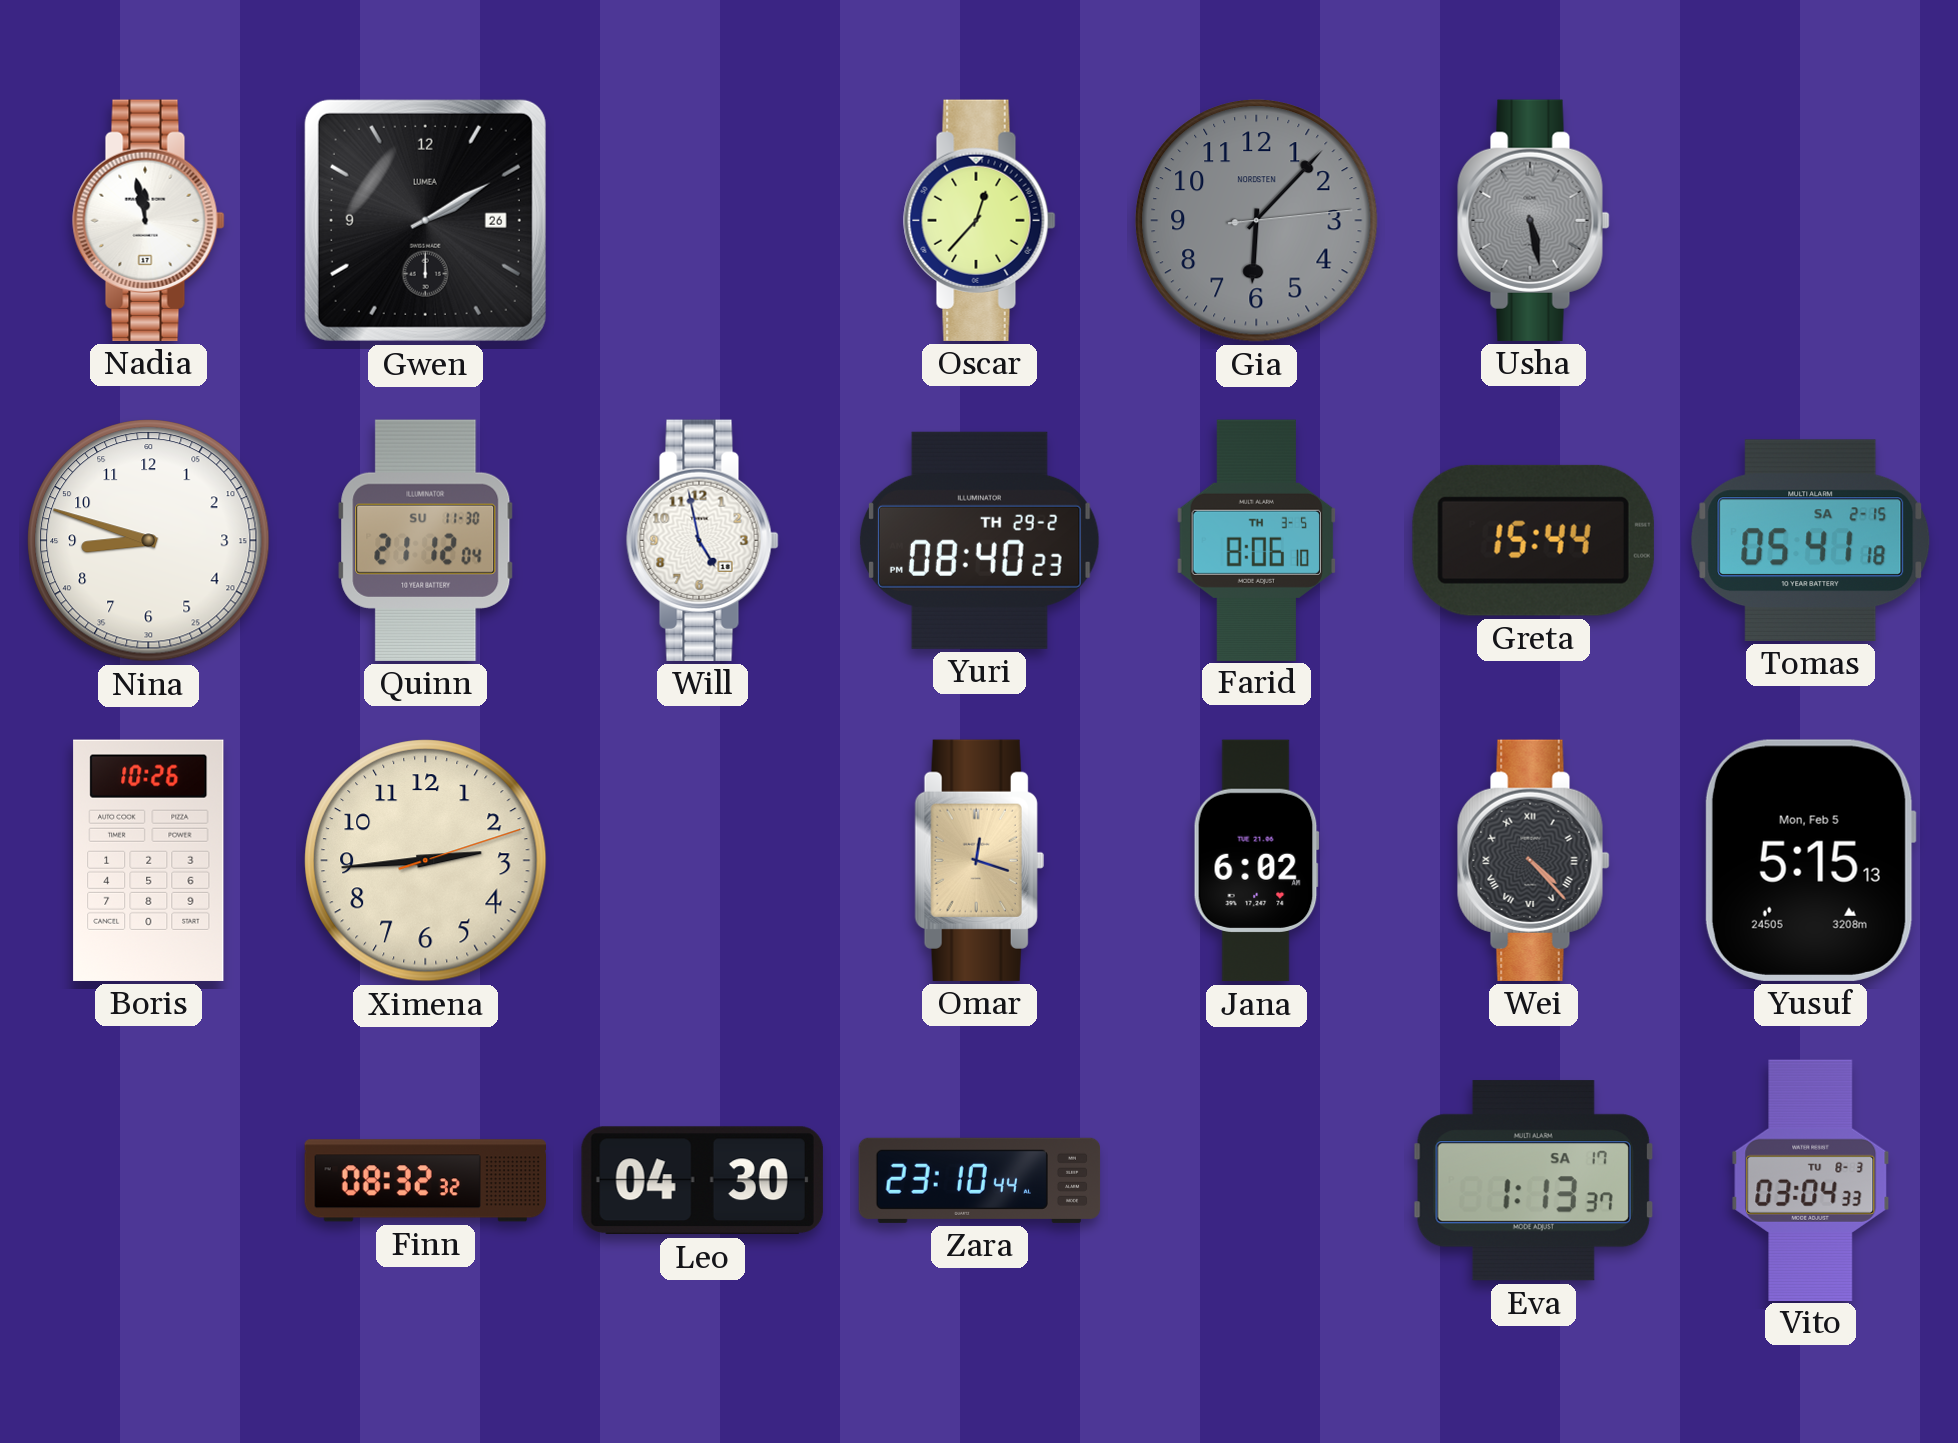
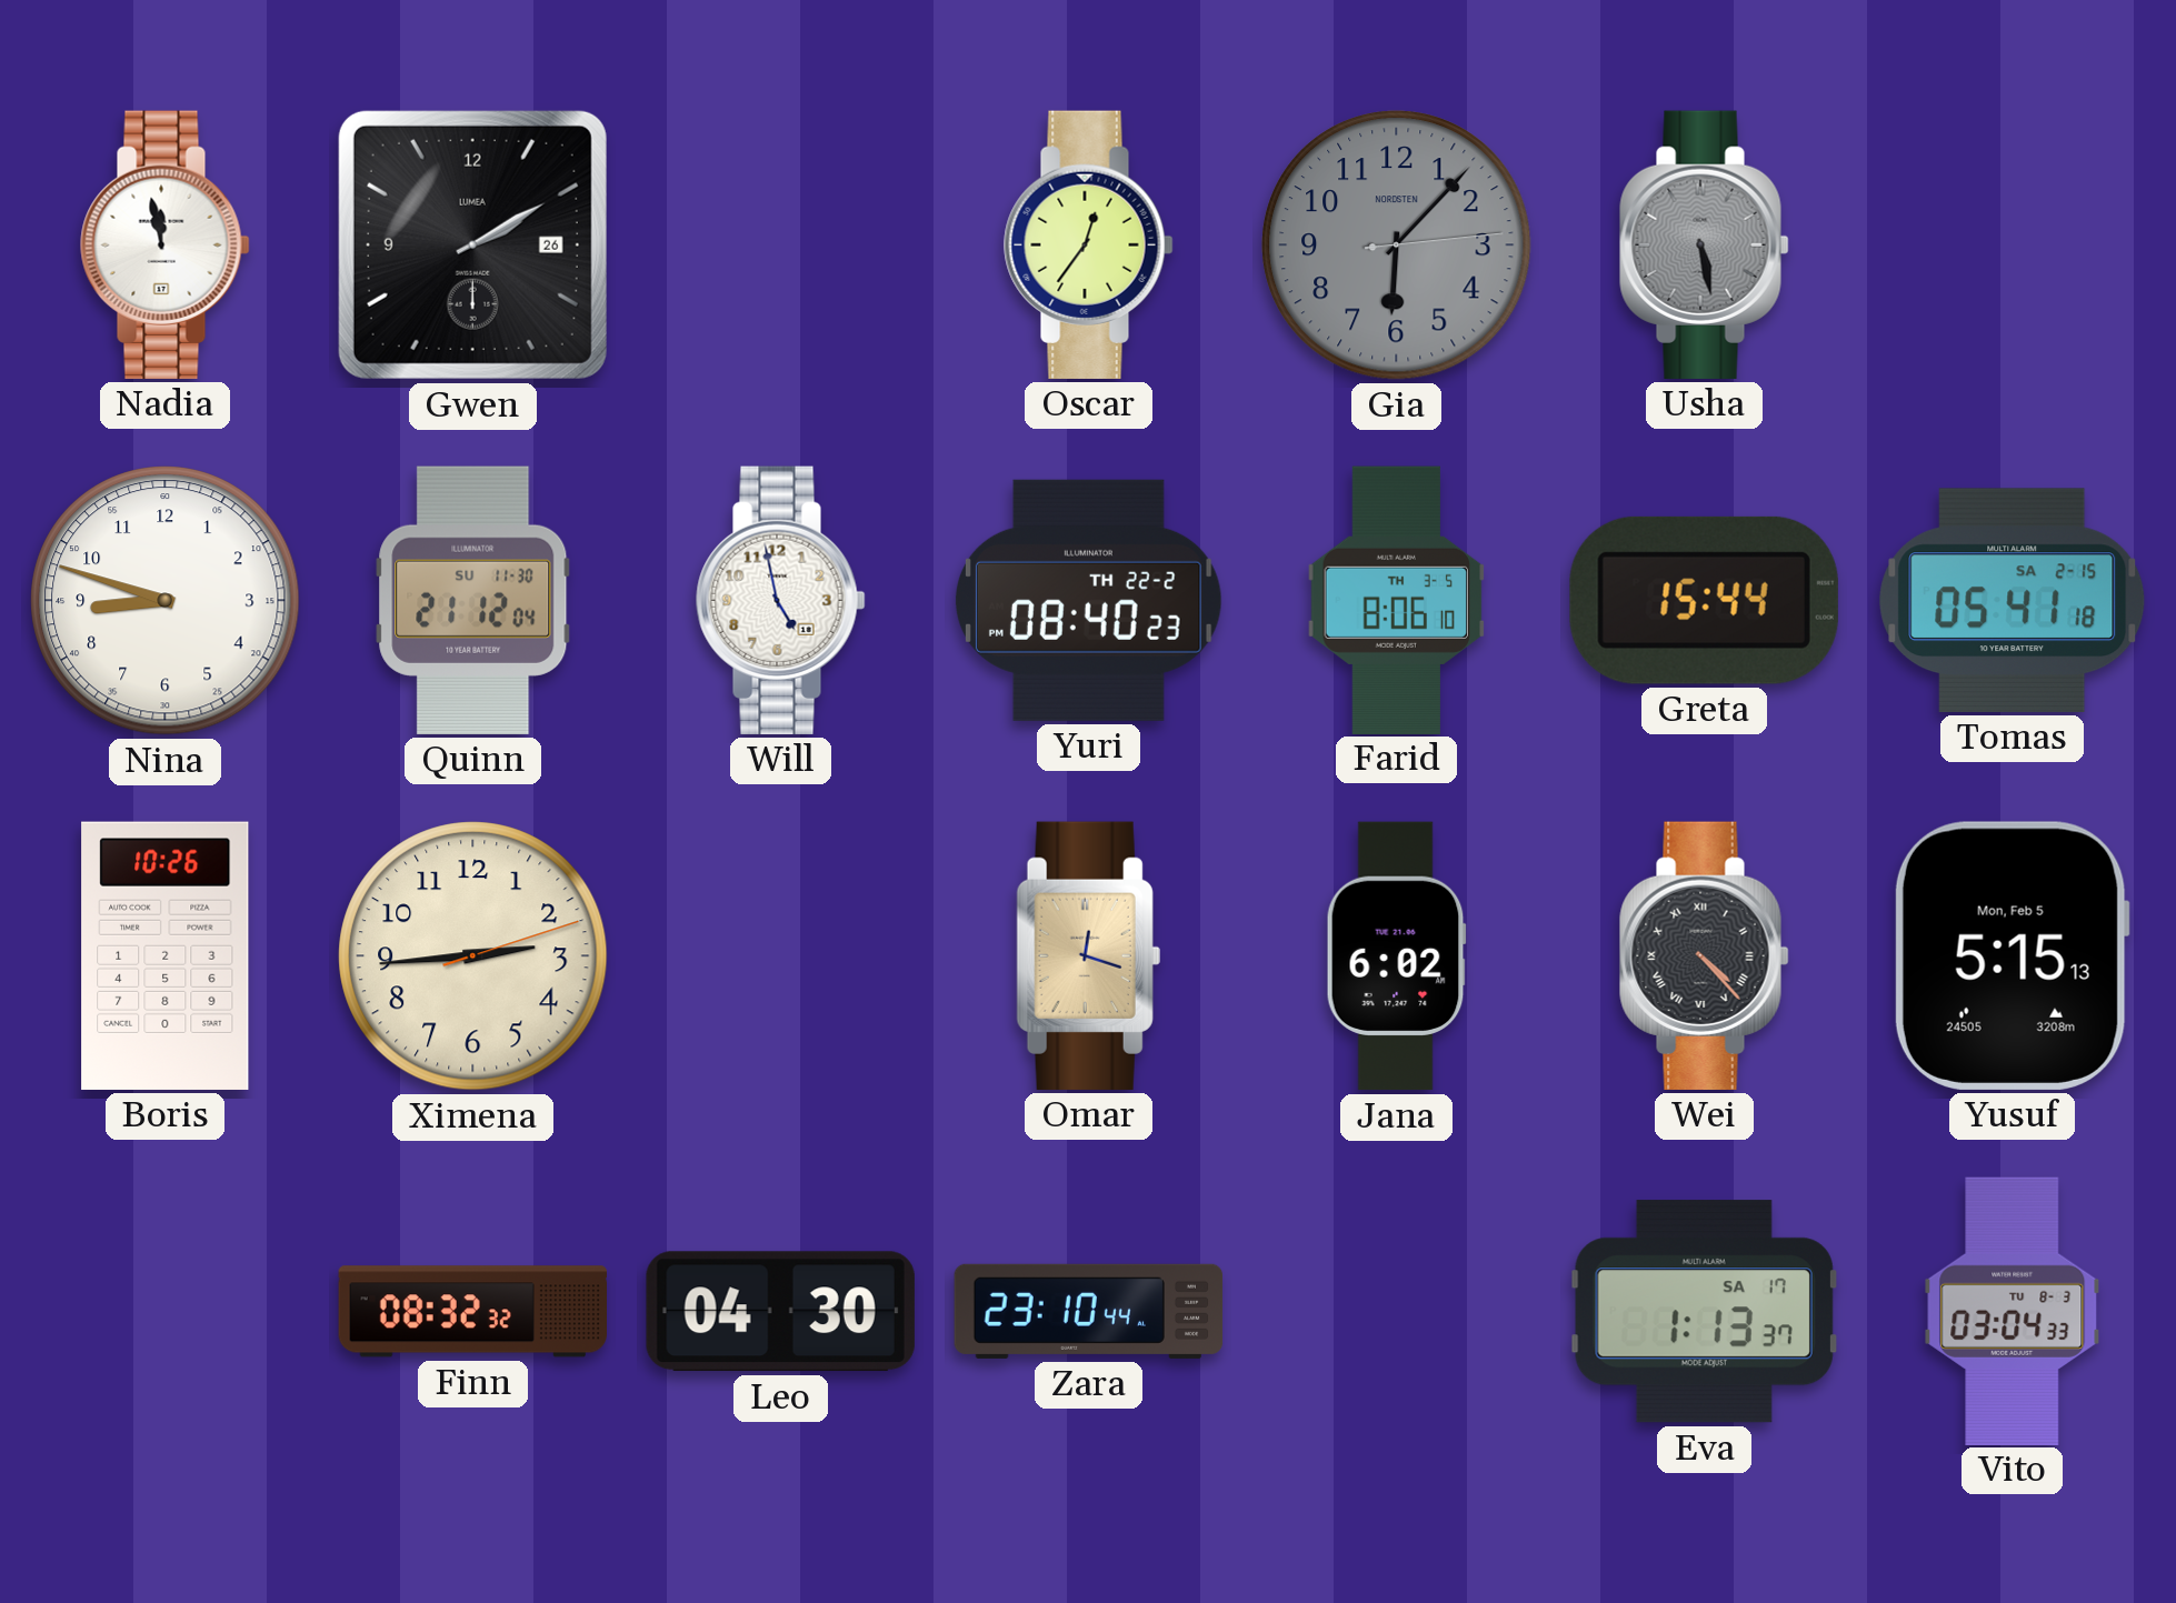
Oscar: 12:37 -> 12:36
Yuri date: TH 29-2 -> TH 22-2
